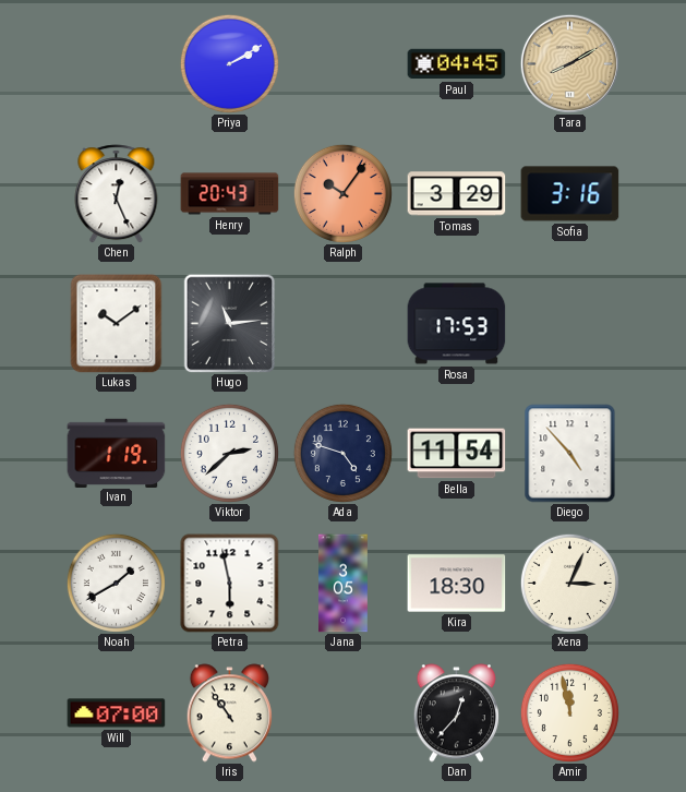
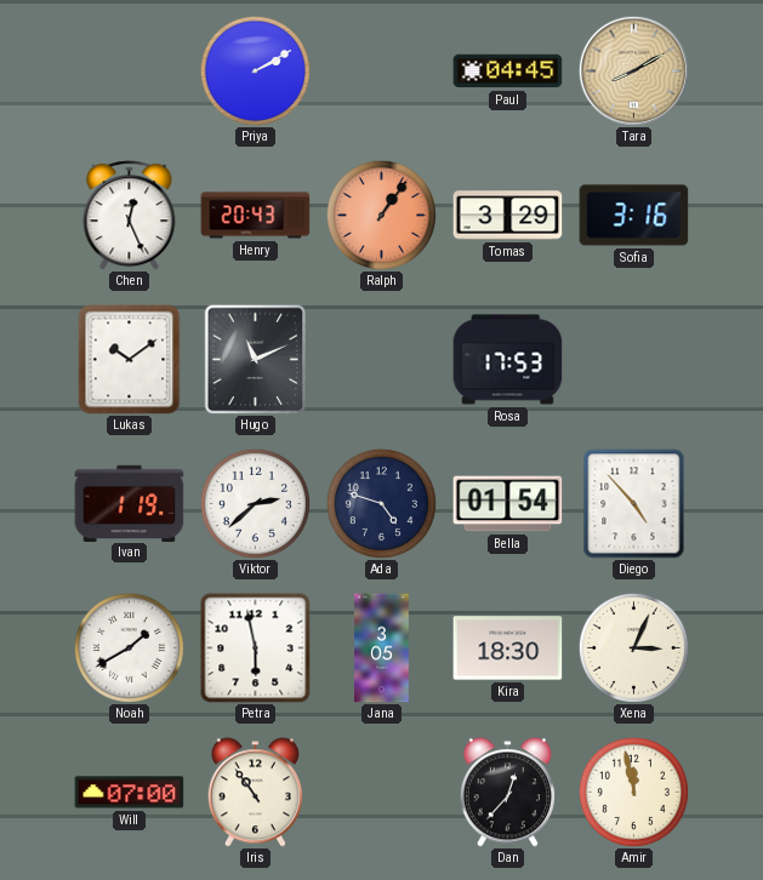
Ralph: 10:06 -> 1:06
Hugo: 11:14 -> 11:11
Bella: 11:54 -> 01:54
